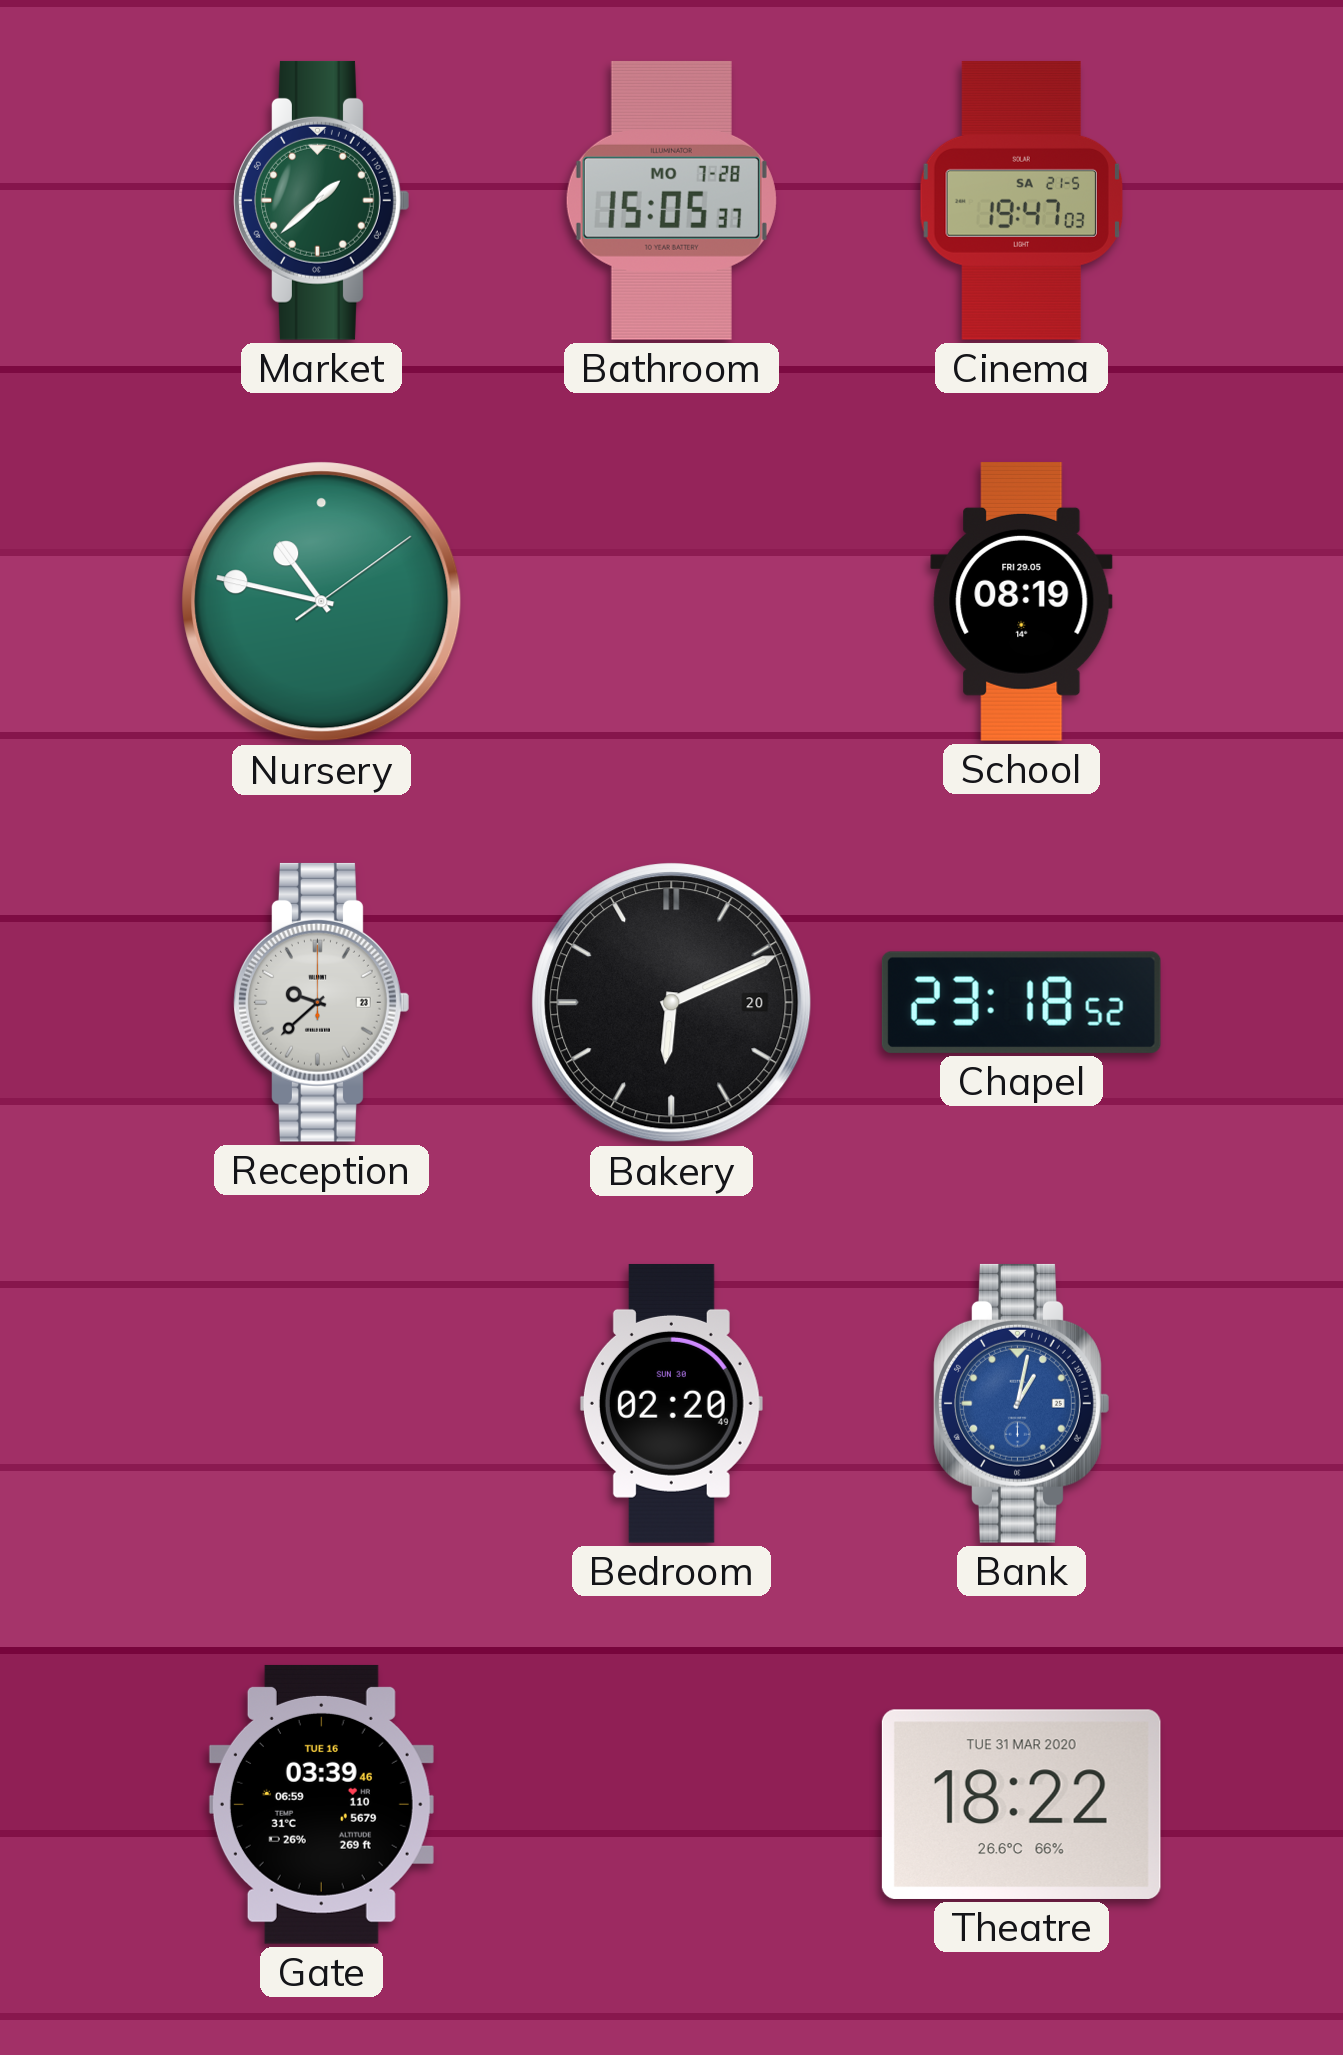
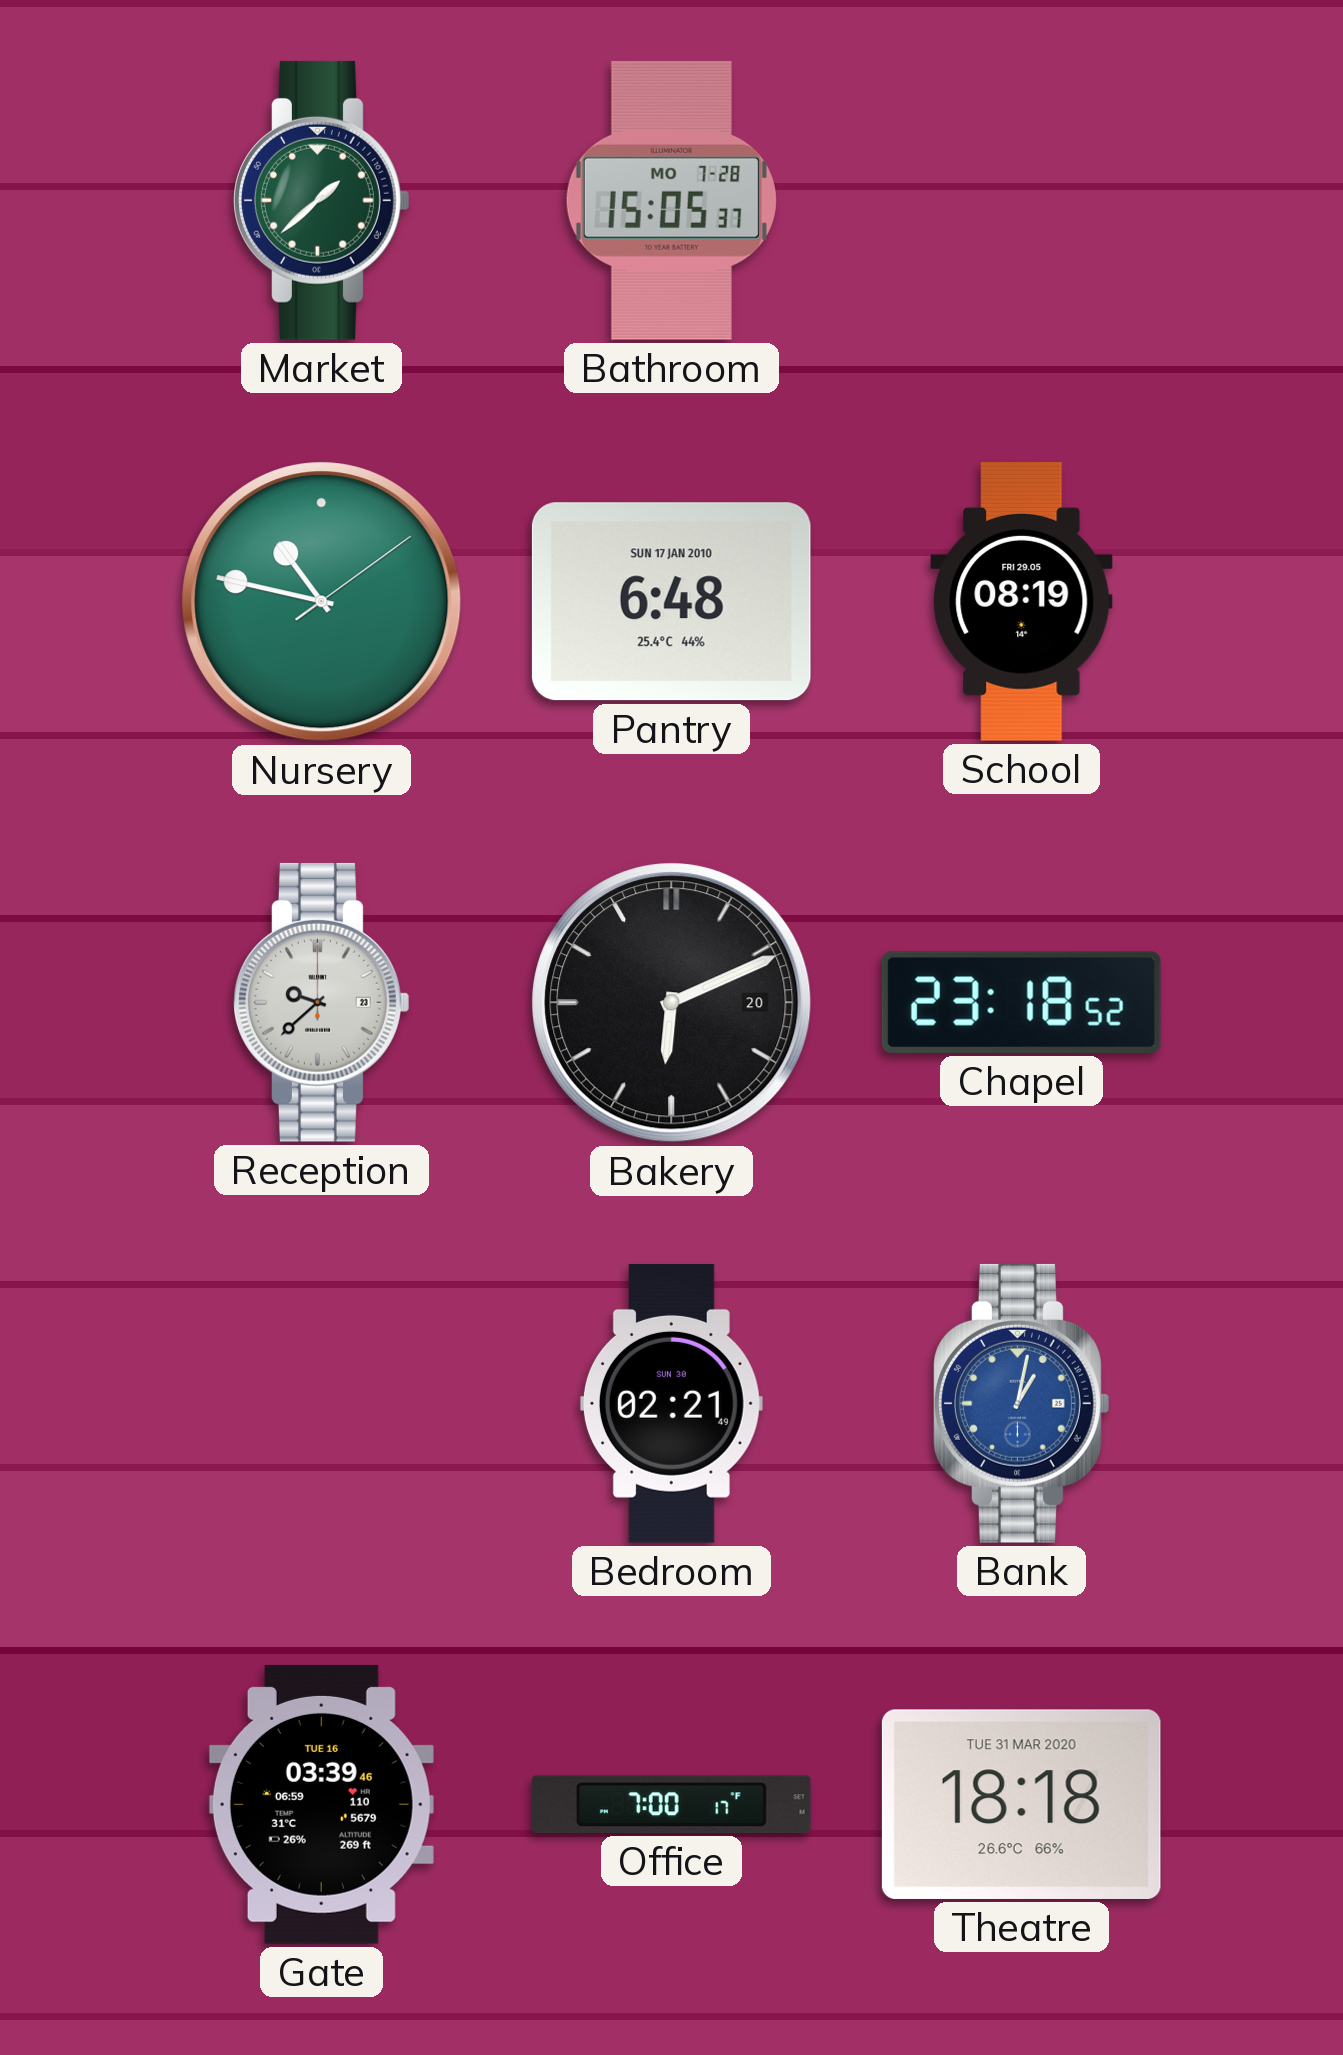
Cinema: 19:47 -> none
Pantry: none -> 6:48
Bedroom: 02:20 -> 02:21
Office: none -> 7:00
Theatre: 18:22 -> 18:18
